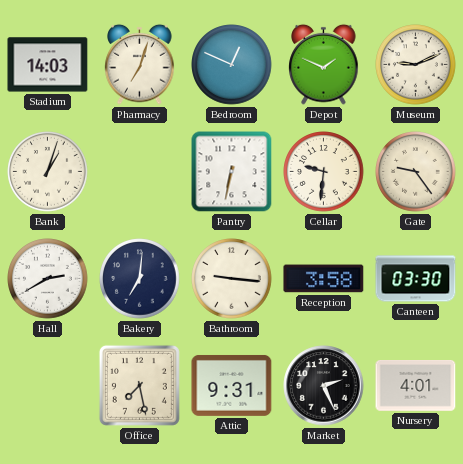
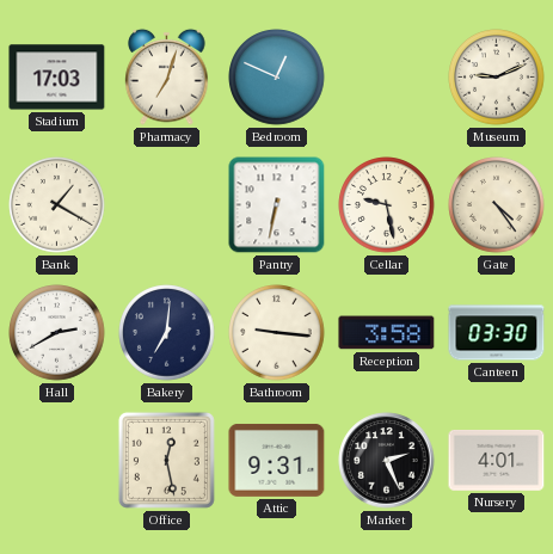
Stadium: 14:03 -> 17:03
Depot: 1:49 -> none
Bank: 1:03 -> 1:20
Cellar: 9:31 -> 9:28
Gate: 9:24 -> 4:24
Office: 7:28 -> 12:28
